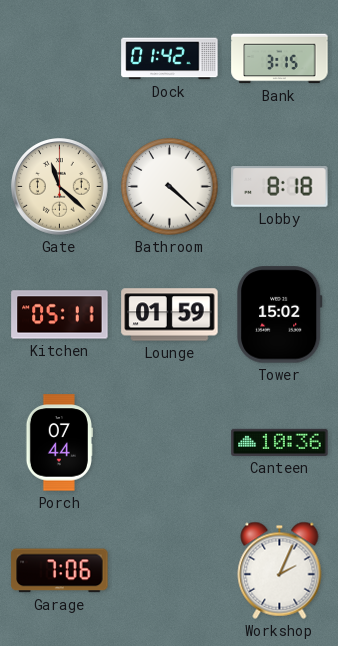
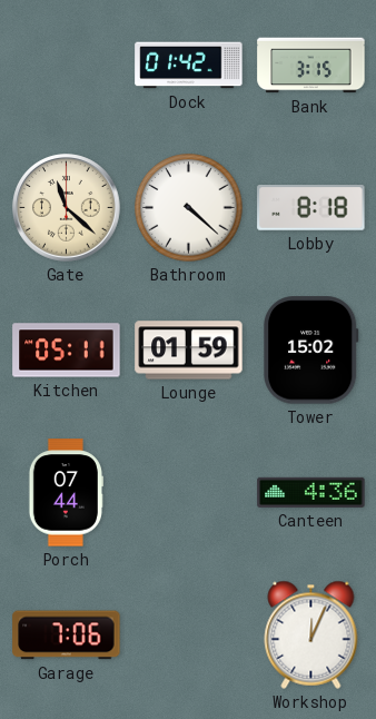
Canteen: 10:36 -> 4:36
Workshop: 2:04 -> 12:04
